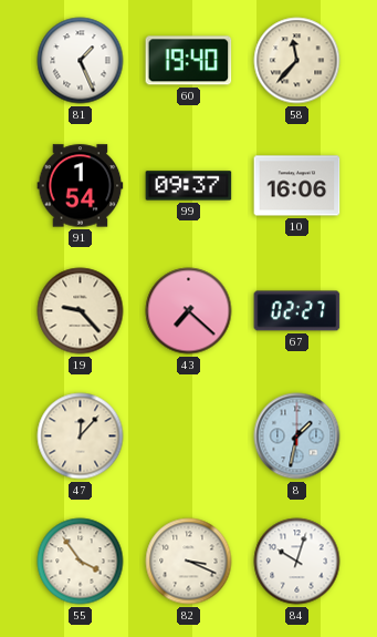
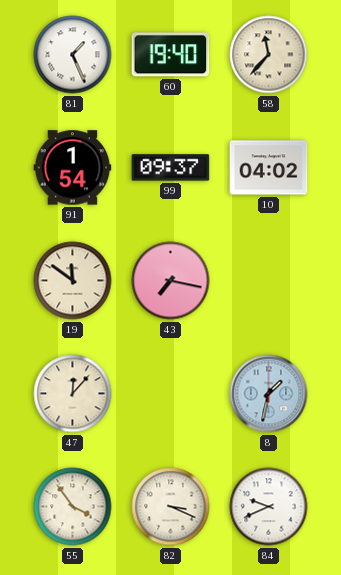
10: 16:06 -> 04:02
19: 9:23 -> 11:51
43: 7:22 -> 7:17
67: 02:27 -> none
84: 10:03 -> 9:41
